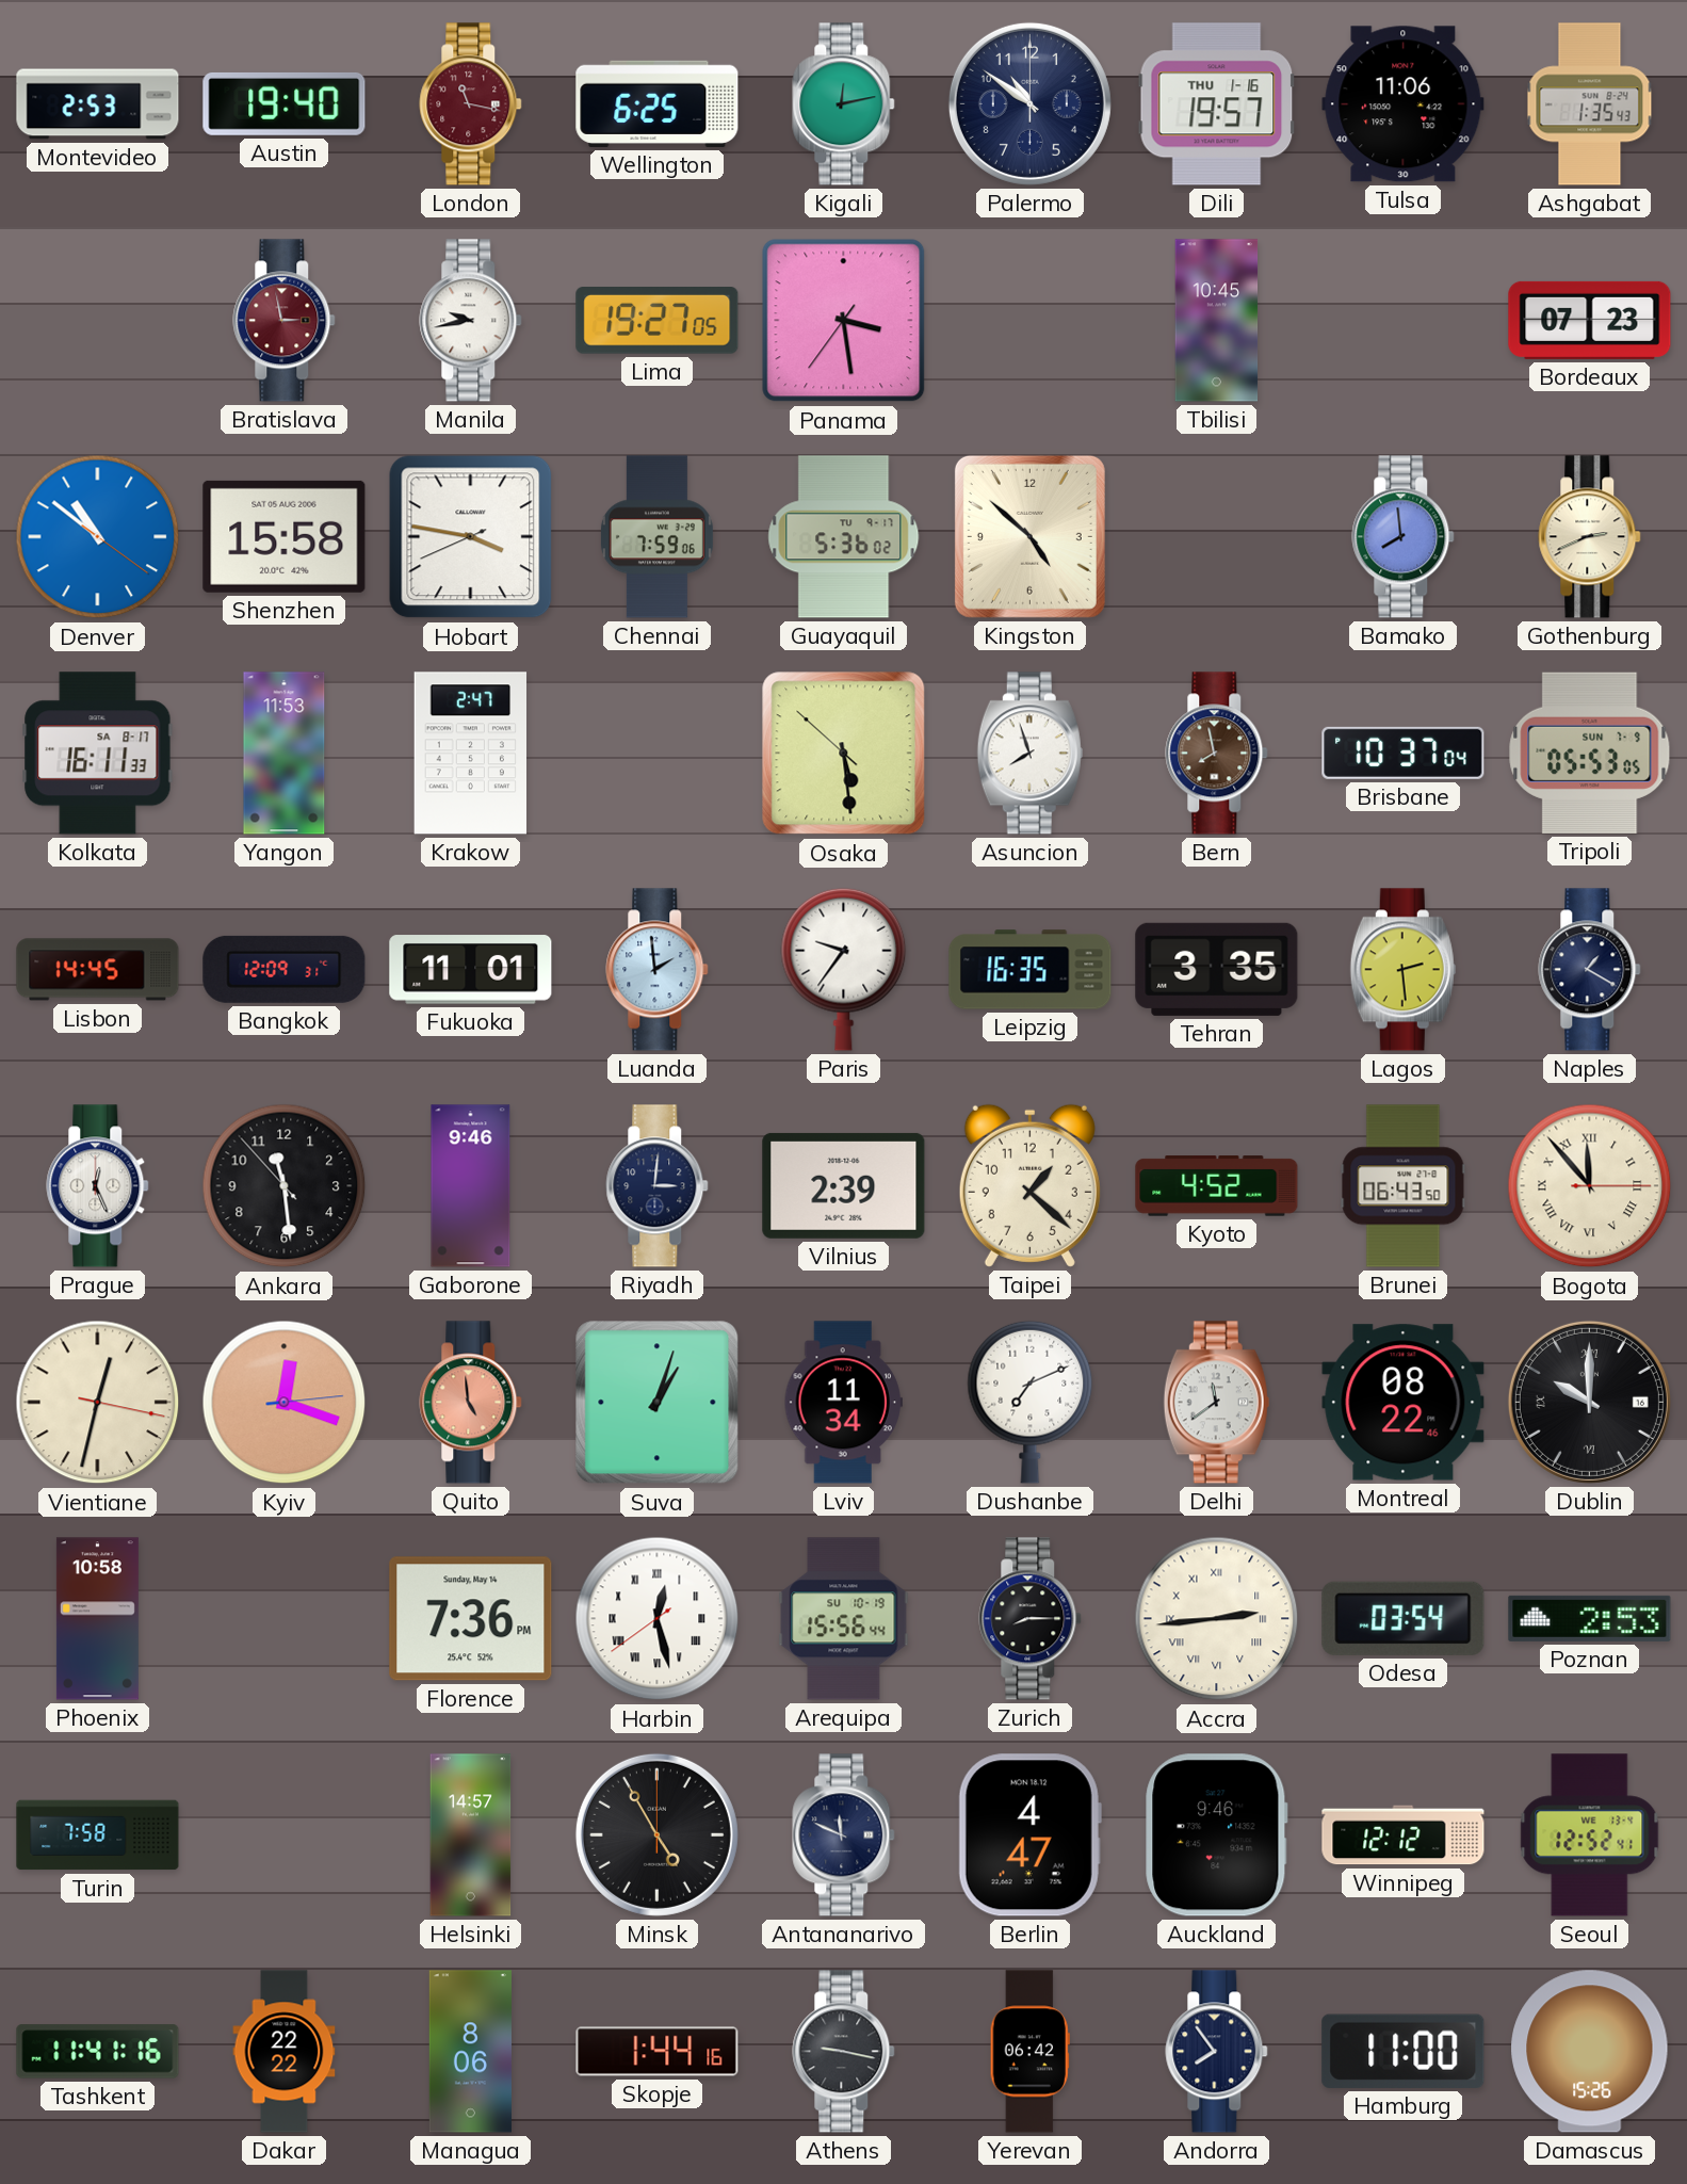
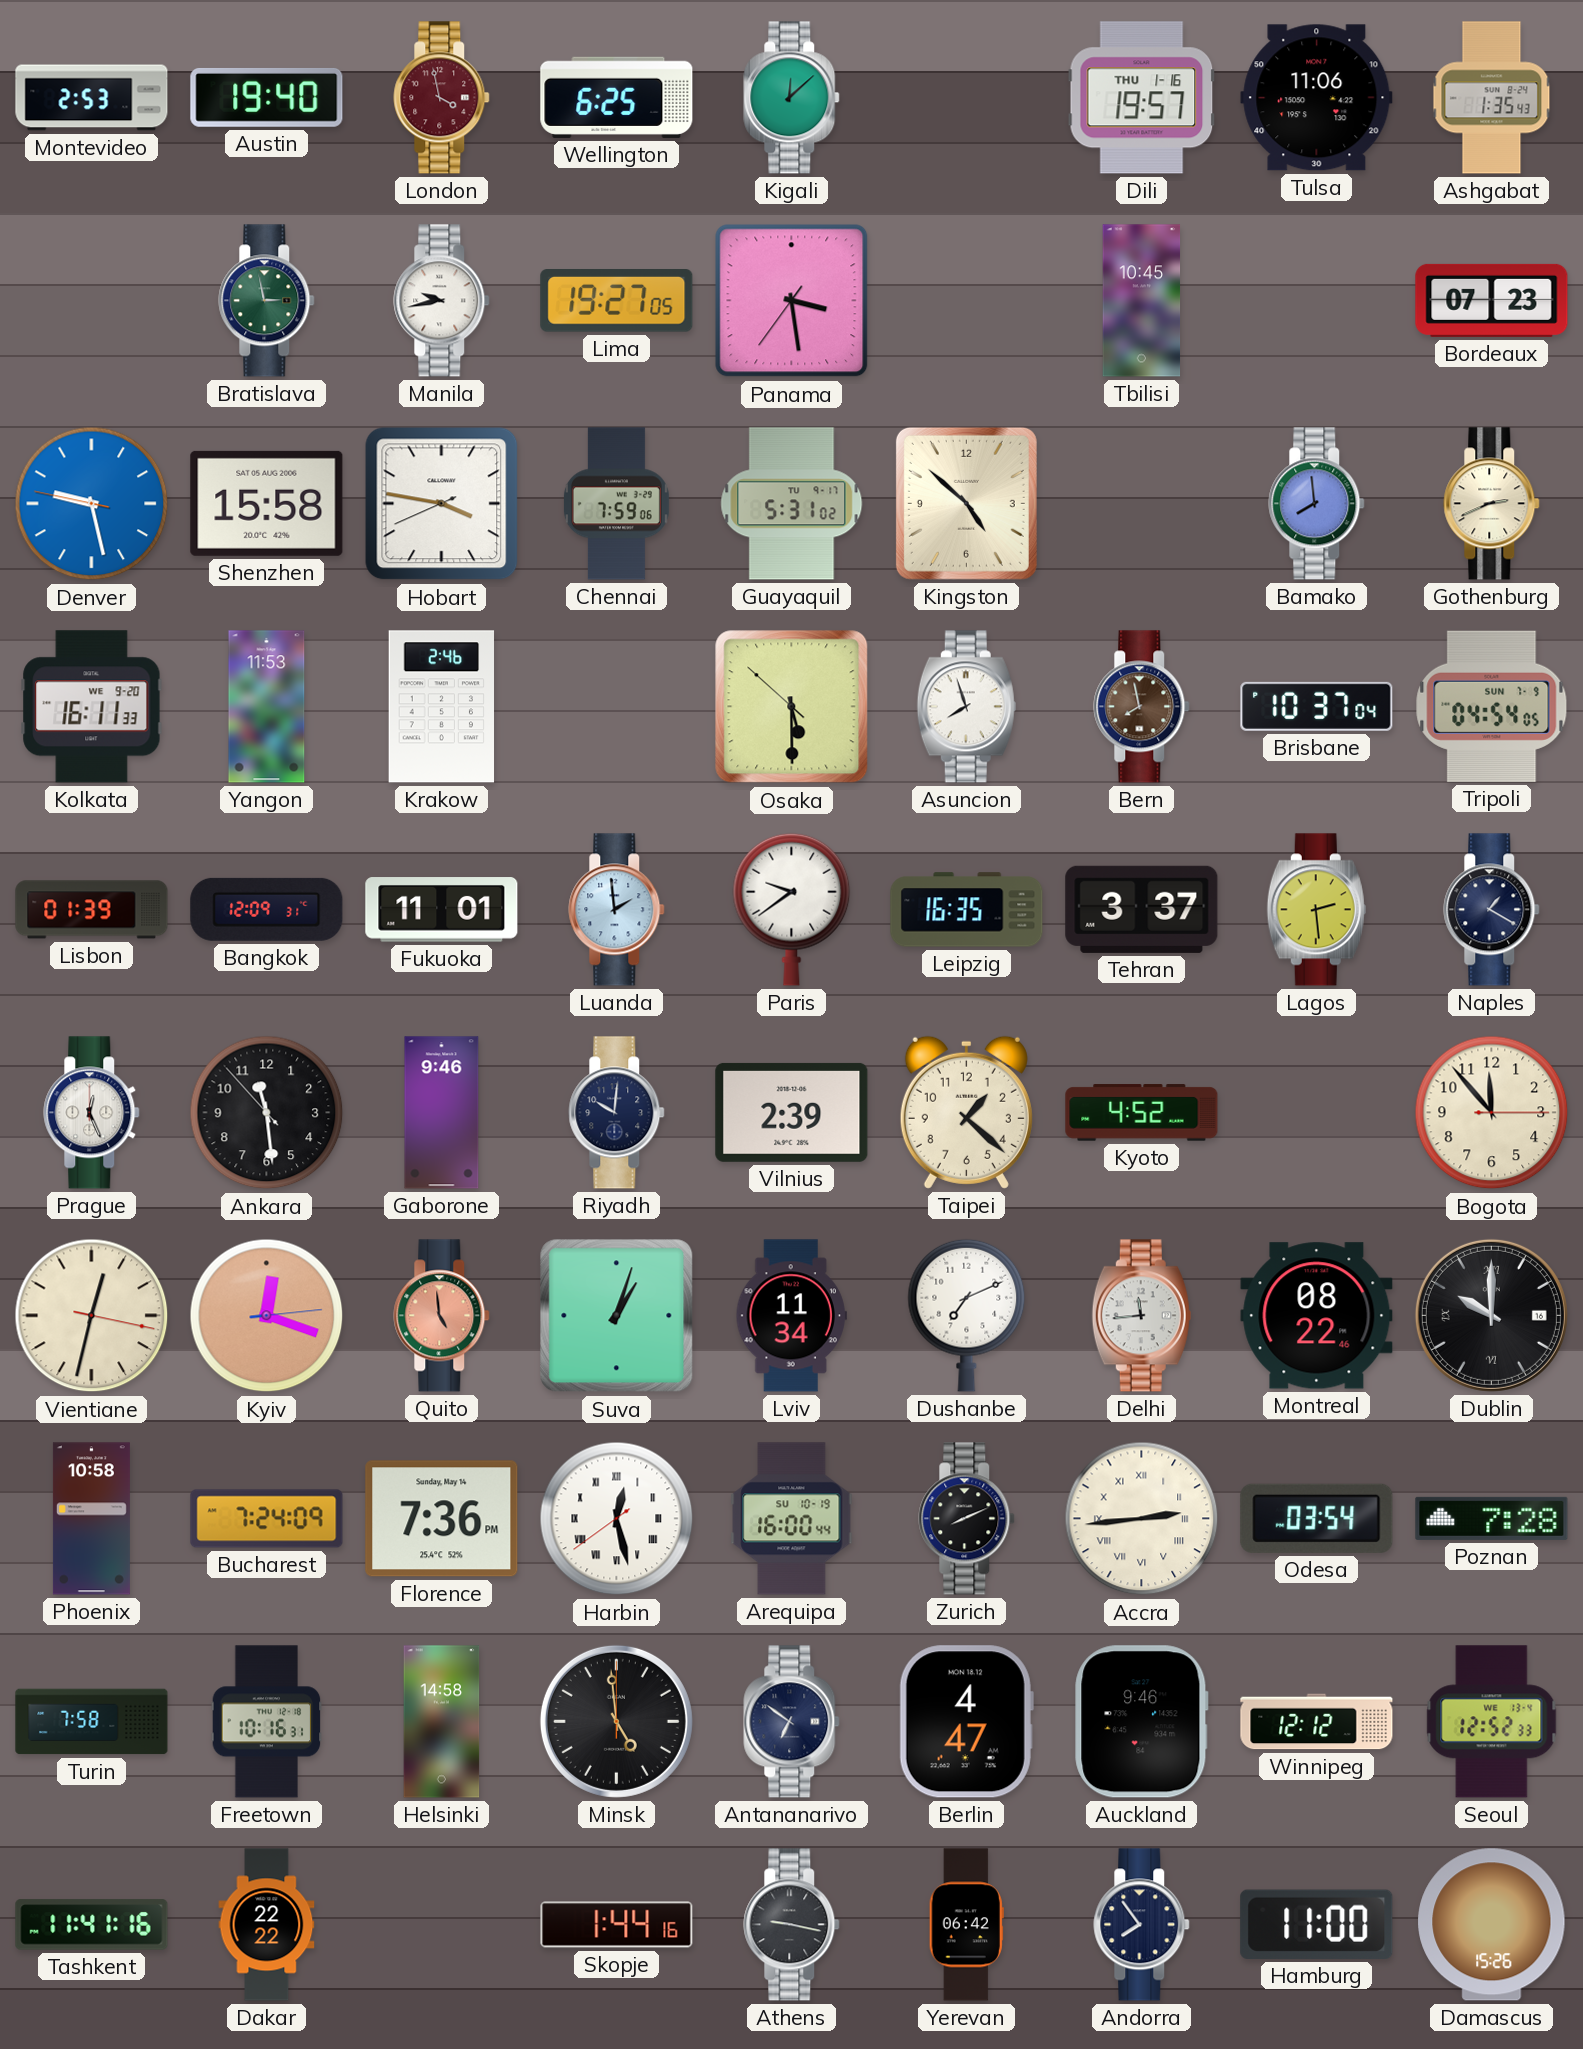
London: 11:17 -> 3:58
Kigali: 12:13 -> 12:08
Palermo: 10:51 -> none
Bratislava dial: burgundy -> green
Denver: 10:51 -> 9:27
Guayaquil: 5:36 -> 5:31
Kolkata date: SA 8-17 -> WE 9-20
Krakow: 2:47 -> 2:46
Osaka: 5:28 -> 5:29
Tripoli: 05:53 -> 04:54
Lisbon: 14:45 -> 01:39
Paris: 9:36 -> 9:39
Tehran: 3:35 -> 3:37
Riyadh: 3:01 -> 10:01
Brunei: 06:43 -> none
Bogota numerals: Roman -> Arabic
Delhi: 11:39 -> 11:44
Bucharest: none -> 7:24
Arequipa: 15:56 -> 16:00
Zurich: 8:15 -> 8:11
Poznan: 2:53 -> 7:28
Freetown: none -> 10:16
Helsinki: 14:57 -> 14:58
Minsk: 4:55 -> 4:59
Antananarivo: 11:49 -> 6:51
Seoul: 12:52:41 -> 12:52:33
Managua: 8:06 -> none
